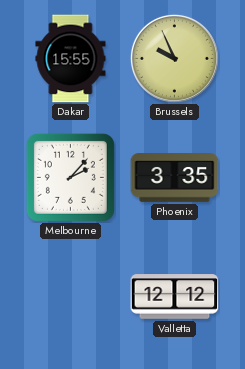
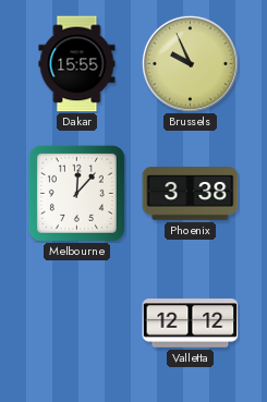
Melbourne: 2:07 -> 12:07
Phoenix: 3:35 -> 3:38
